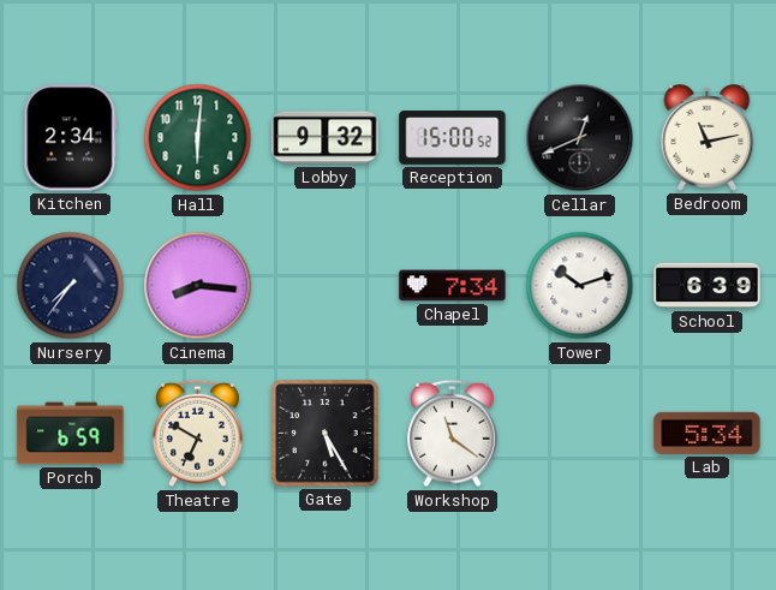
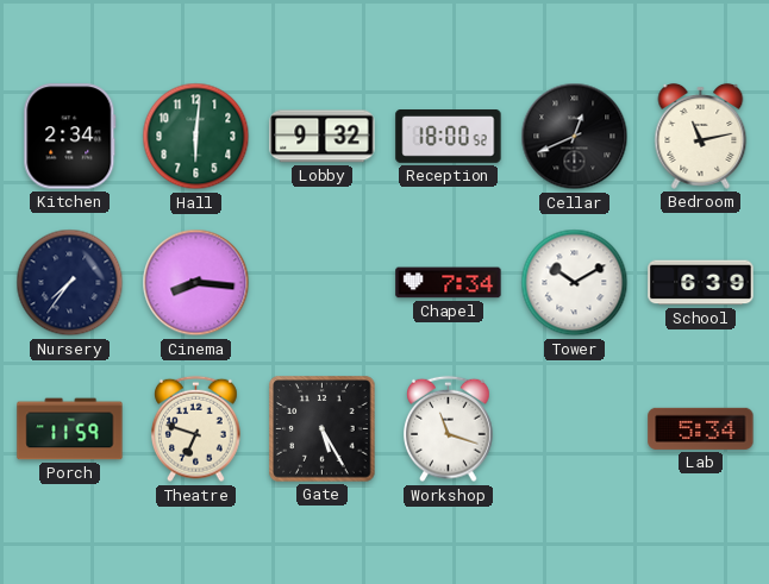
Reception: 15:00 -> 18:00
Tower: 10:12 -> 10:10
Porch: 6:59 -> 11:59
Theatre: 6:50 -> 6:48
Workshop: 11:21 -> 11:18
